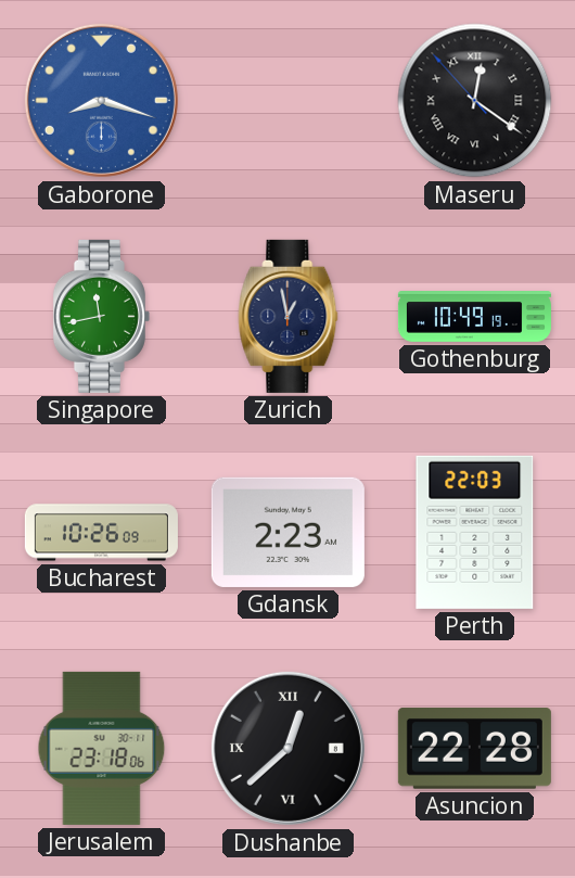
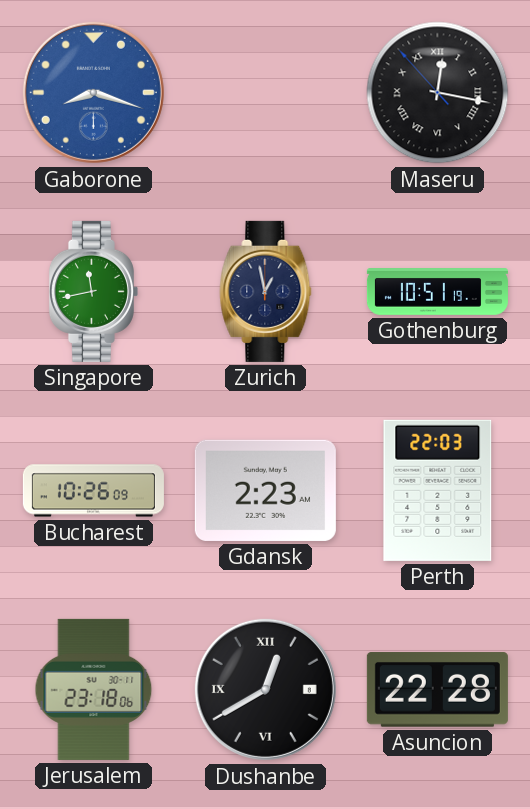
Maseru: 12:20 -> 12:16
Gothenburg: 10:49 -> 10:51
Dushanbe: 12:38 -> 12:40
